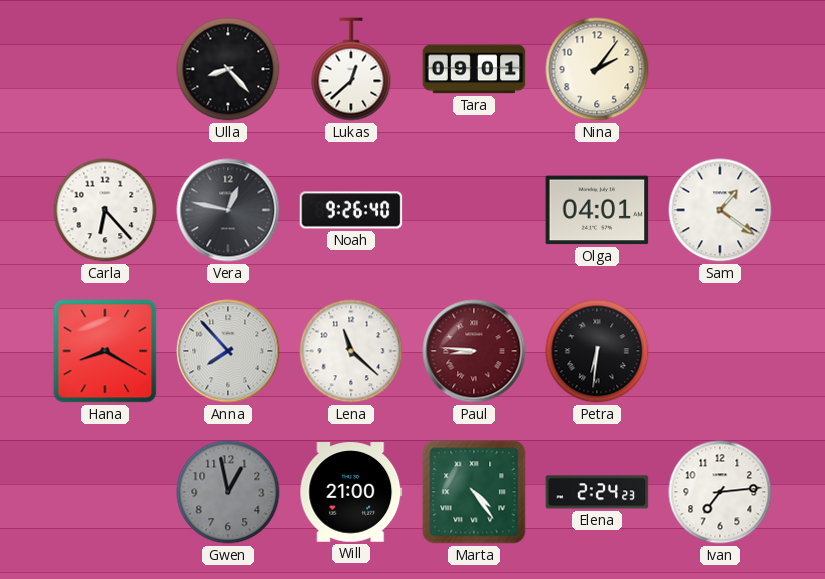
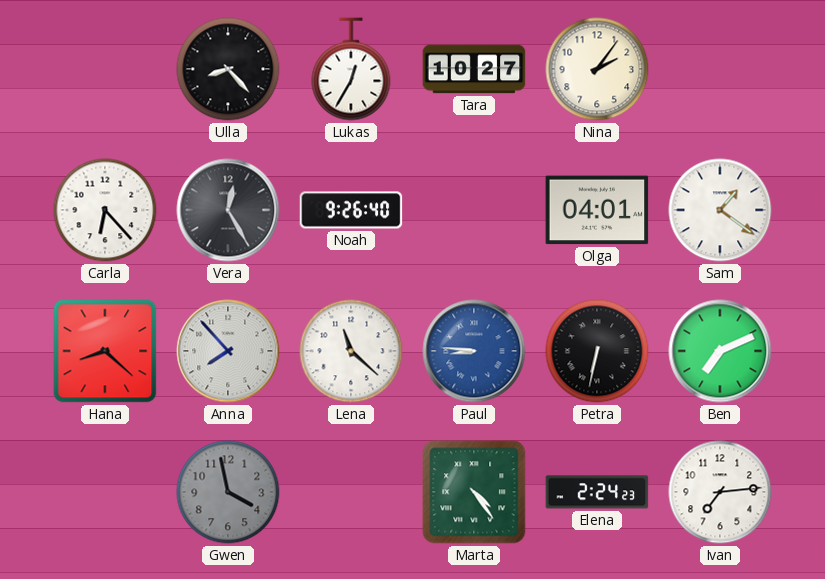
Lukas: 12:38 -> 12:35
Tara: 09:01 -> 10:27
Vera: 12:47 -> 12:25
Hana: 8:20 -> 8:22
Paul dial: burgundy -> blue
Petra: 6:31 -> 6:32
Ben: none -> 7:11
Gwen: 12:58 -> 3:58
Will: 21:00 -> none
